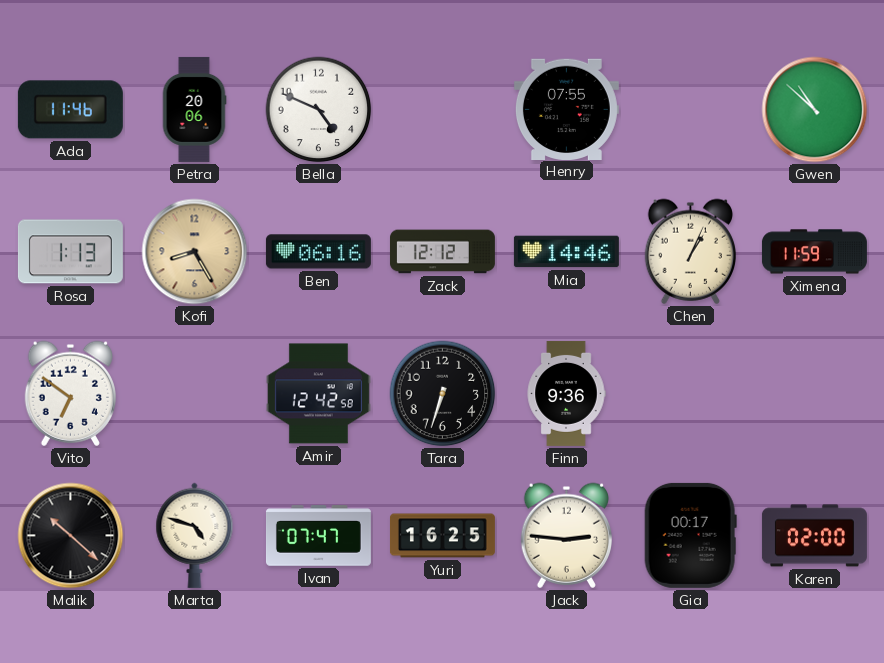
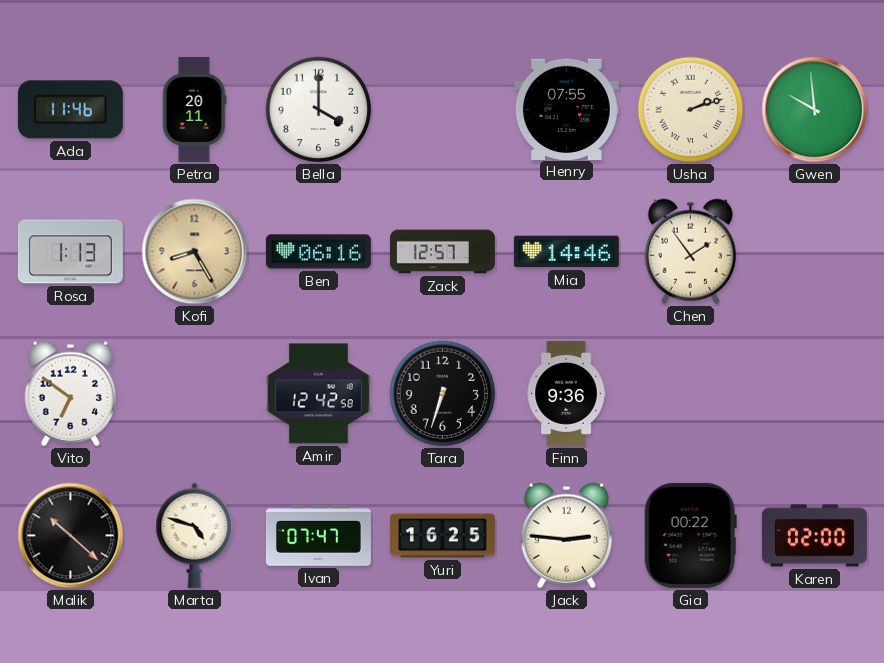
Petra: 20:06 -> 20:11
Bella: 4:49 -> 4:00
Usha: none -> 2:12
Gwen: 10:52 -> 9:59
Zack: 12:12 -> 12:57
Chen: 1:04 -> 1:54
Ximena: 11:59 -> none
Gia: 00:17 -> 00:22
